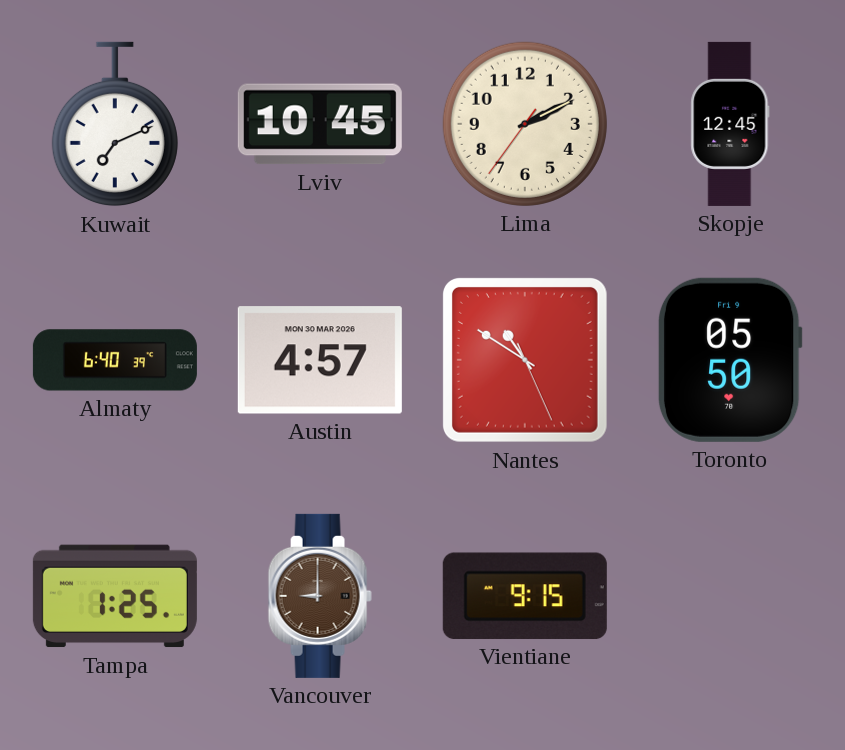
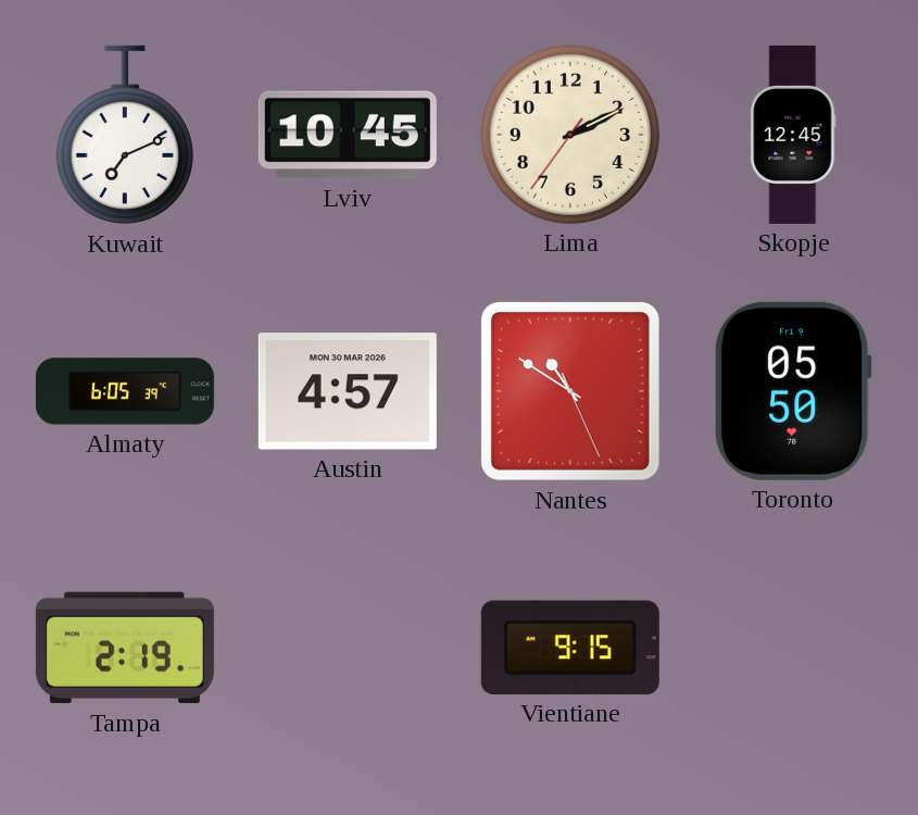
Almaty: 6:40 -> 6:05
Tampa: 1:25 -> 2:19
Vancouver: 9:00 -> none
